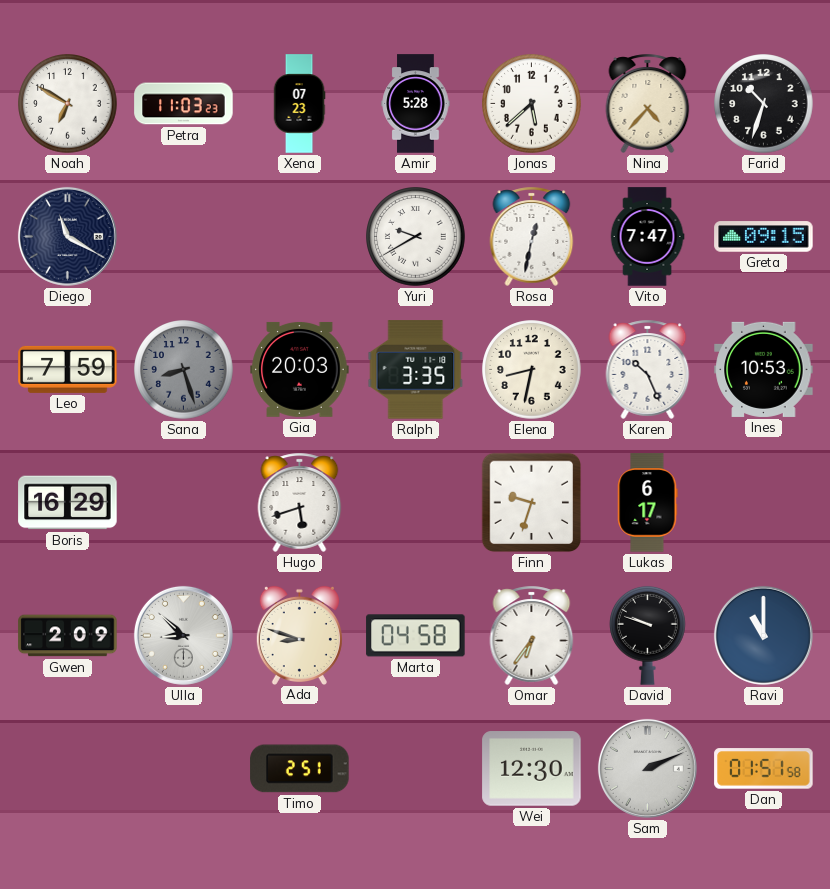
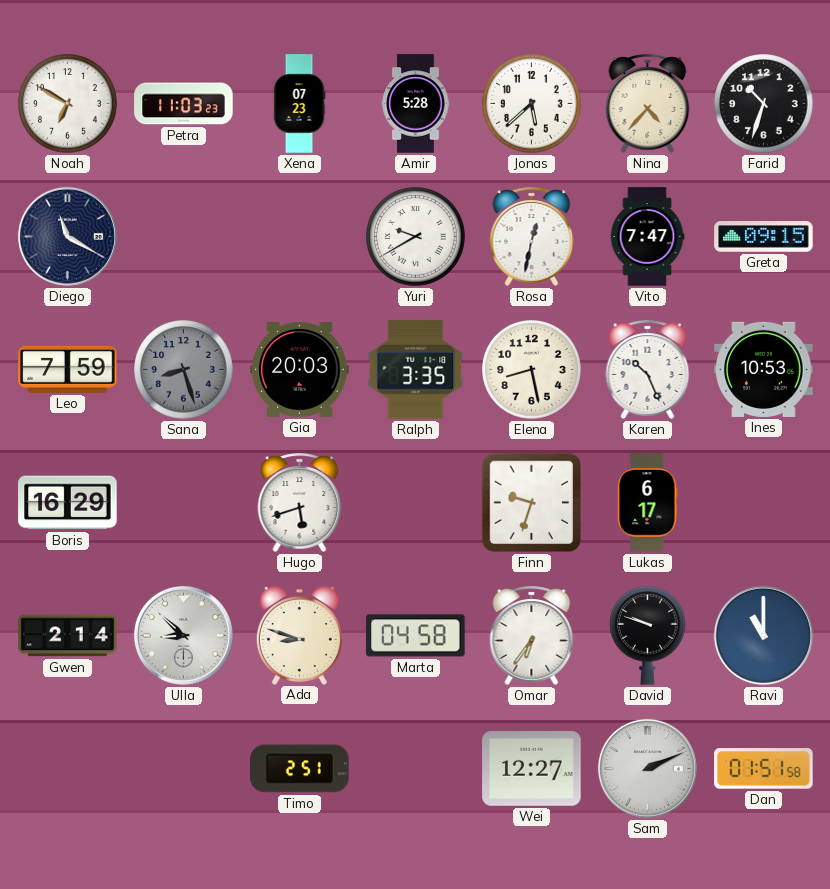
Elena: 8:32 -> 8:28
Gwen: 2:09 -> 2:14
Wei: 12:30 -> 12:27
